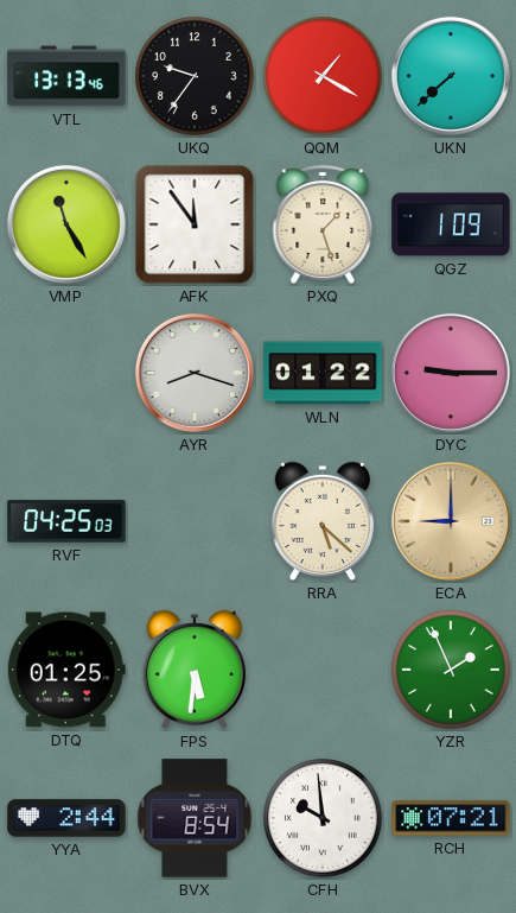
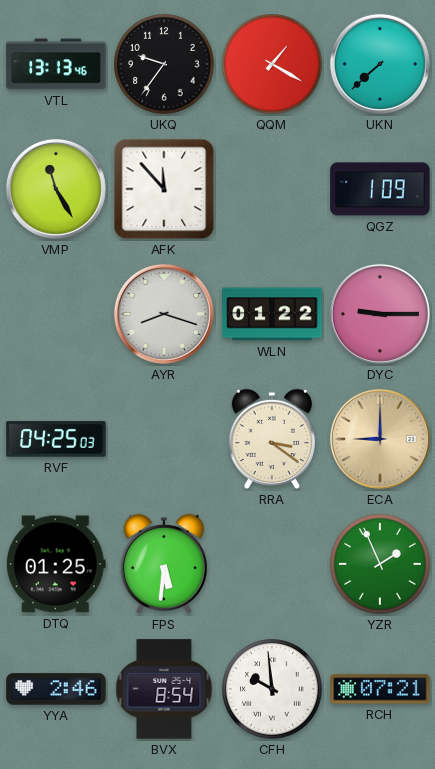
AFK: 11:54 -> 11:53
PXQ: 1:27 -> none
RRA: 5:22 -> 3:21
YYA: 2:44 -> 2:46
